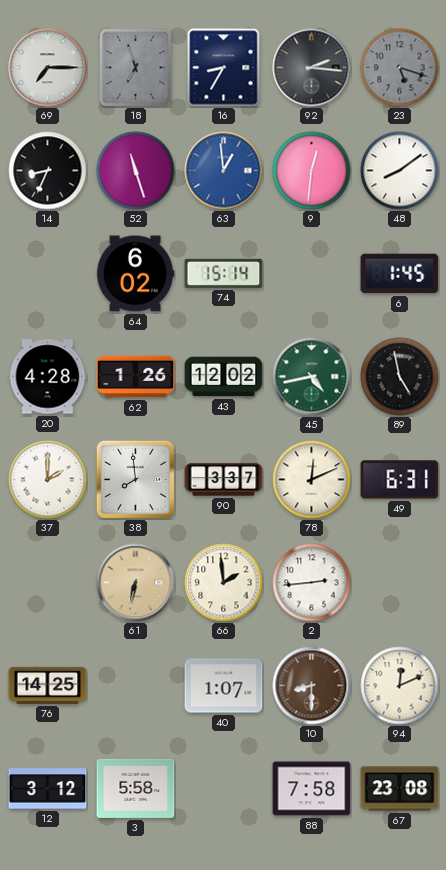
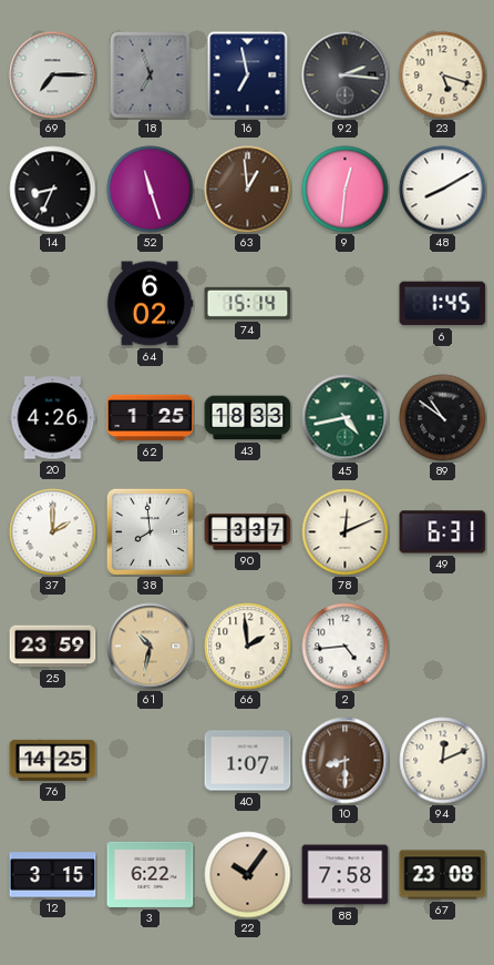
16: 8:35 -> 6:58
23 dial: grey -> cream
63 dial: blue -> brown
48: 8:09 -> 8:10
20: 4:28 -> 4:26
62: 1:26 -> 1:25
43: 12:02 -> 18:33
89: 4:58 -> 10:51
25: none -> 23:59
61: 6:32 -> 10:32
2: 2:44 -> 4:44
12: 3:12 -> 3:15
3: 5:58 -> 6:22
22: none -> 10:06
